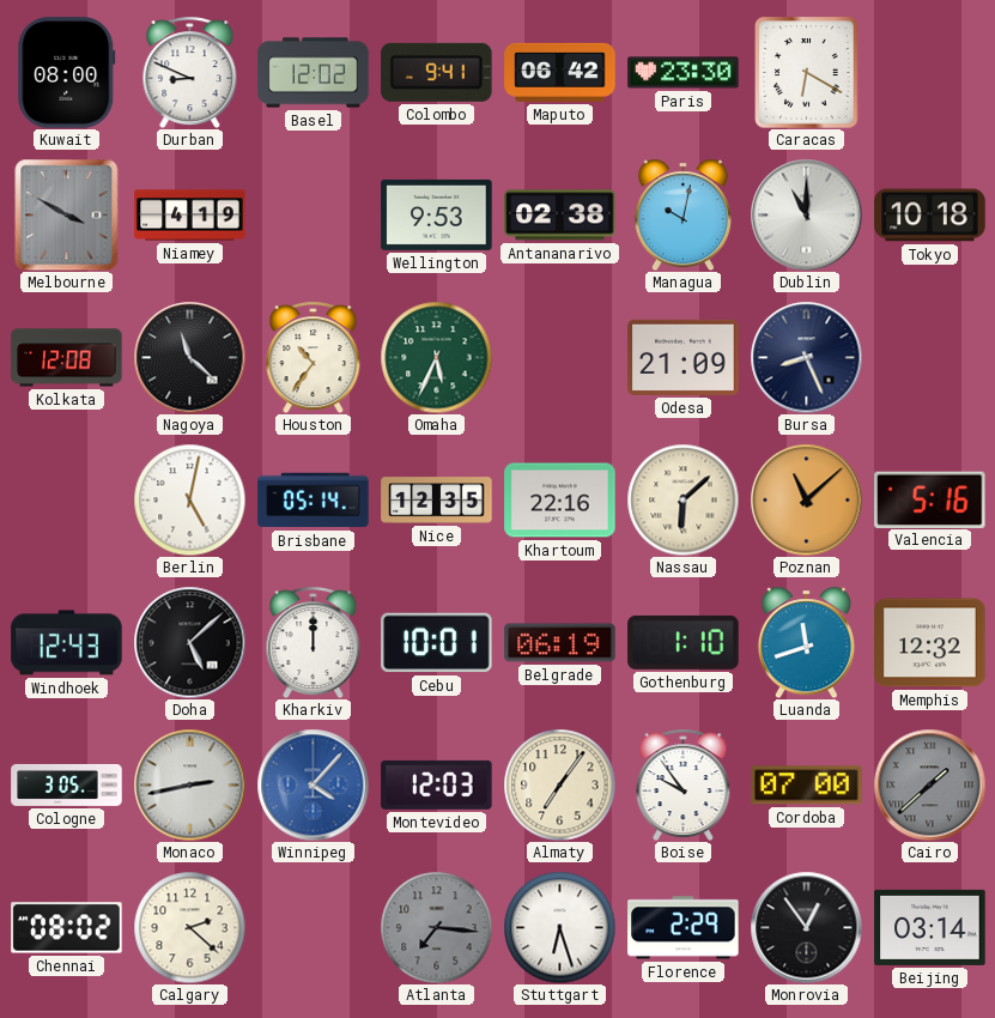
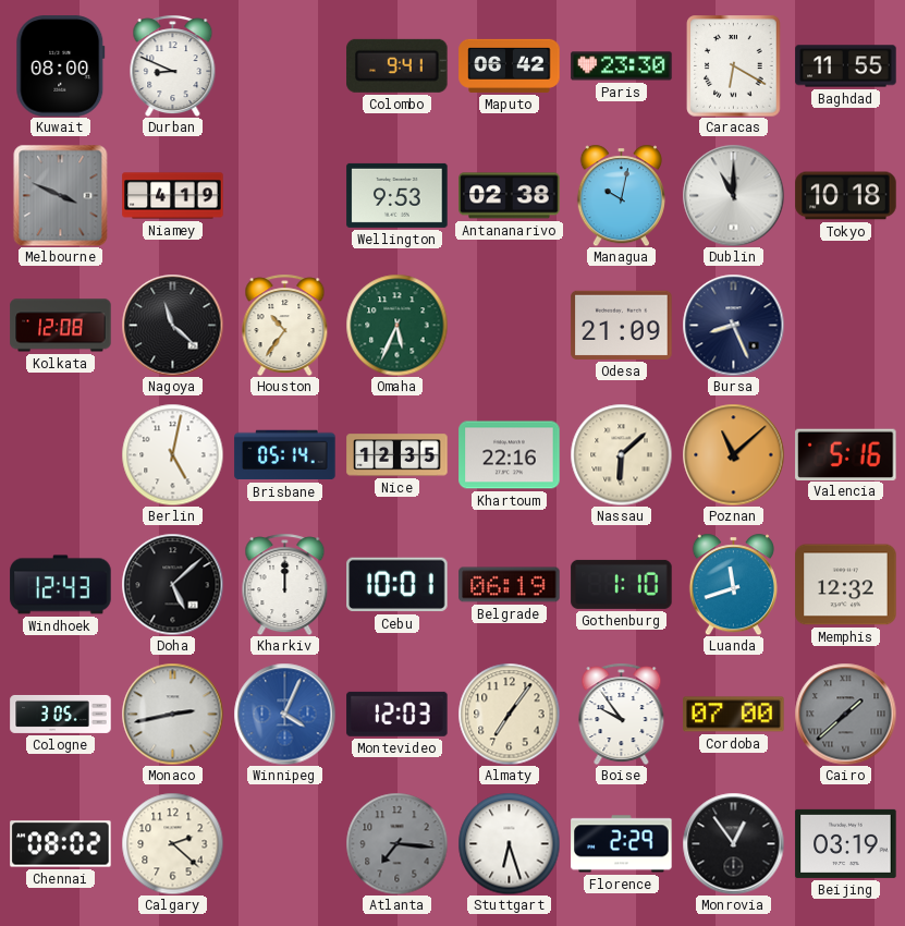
Basel: 12:02 -> none
Baghdad: none -> 11:55
Melbourne: 3:50 -> 3:49
Winnipeg: 4:07 -> 4:04
Beijing: 03:14 -> 03:19
